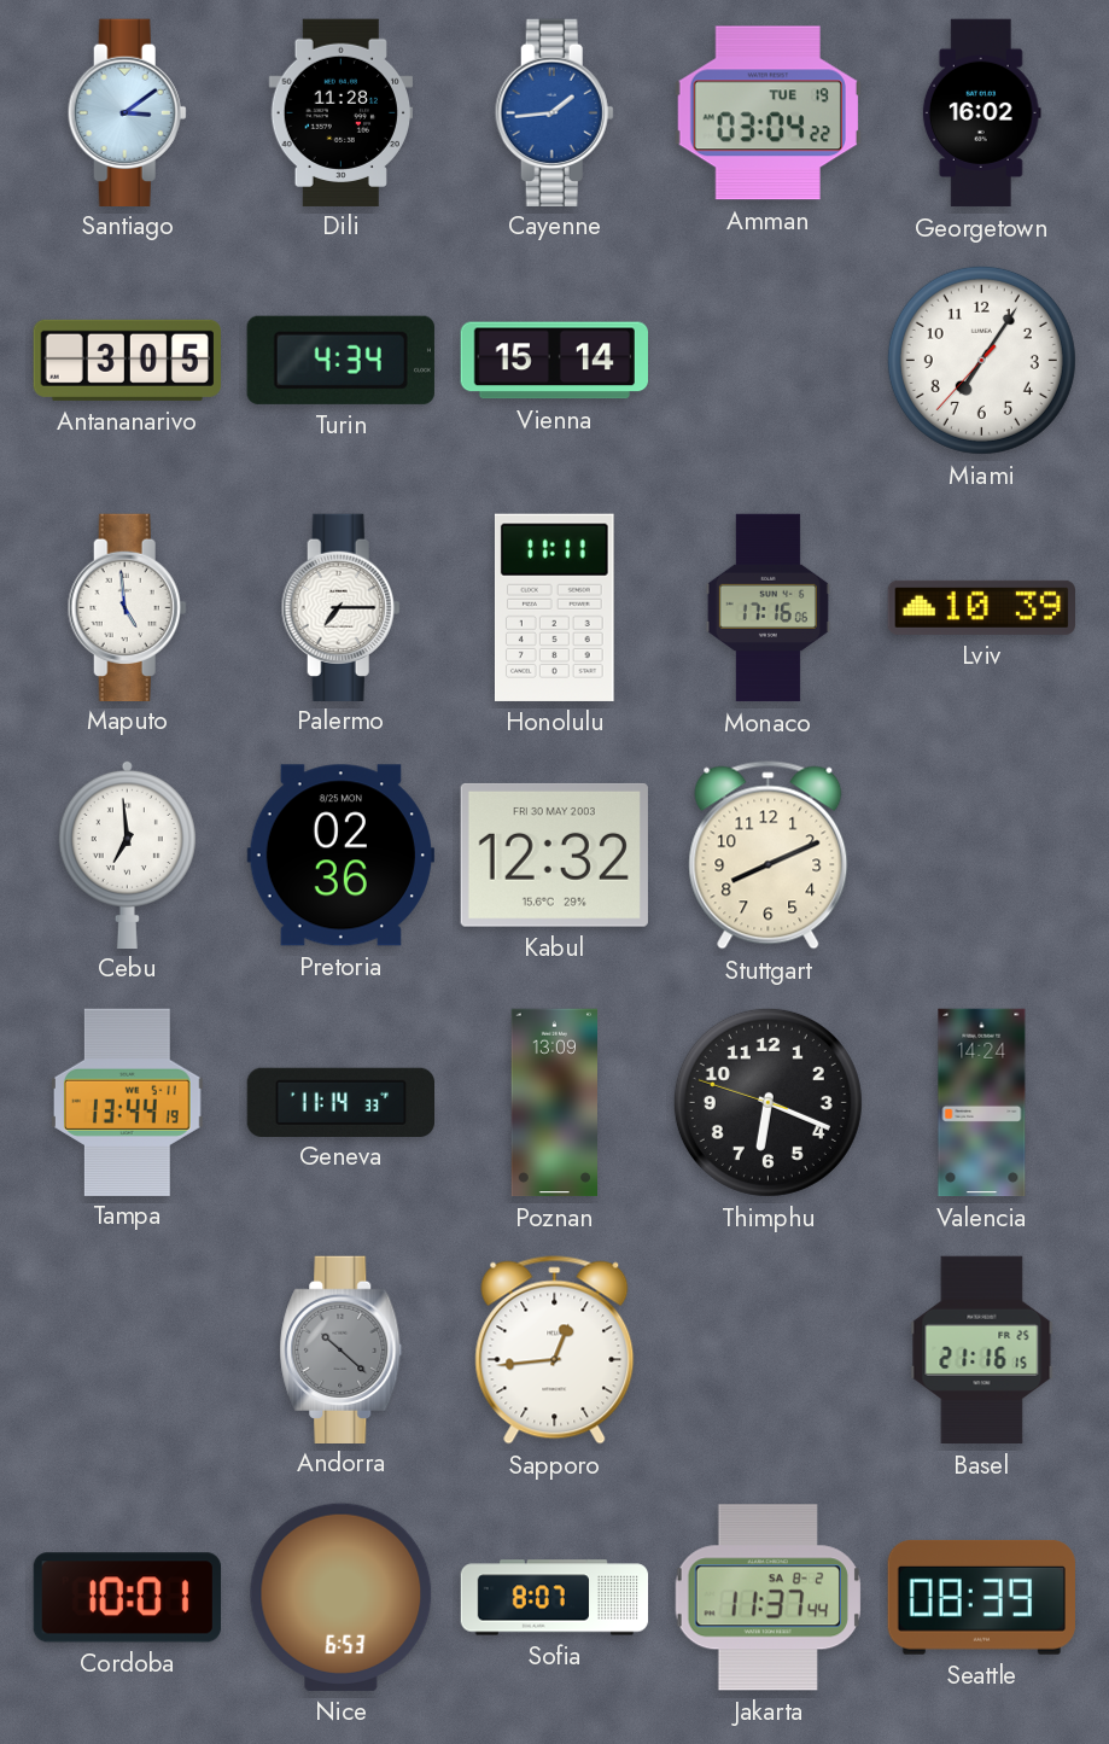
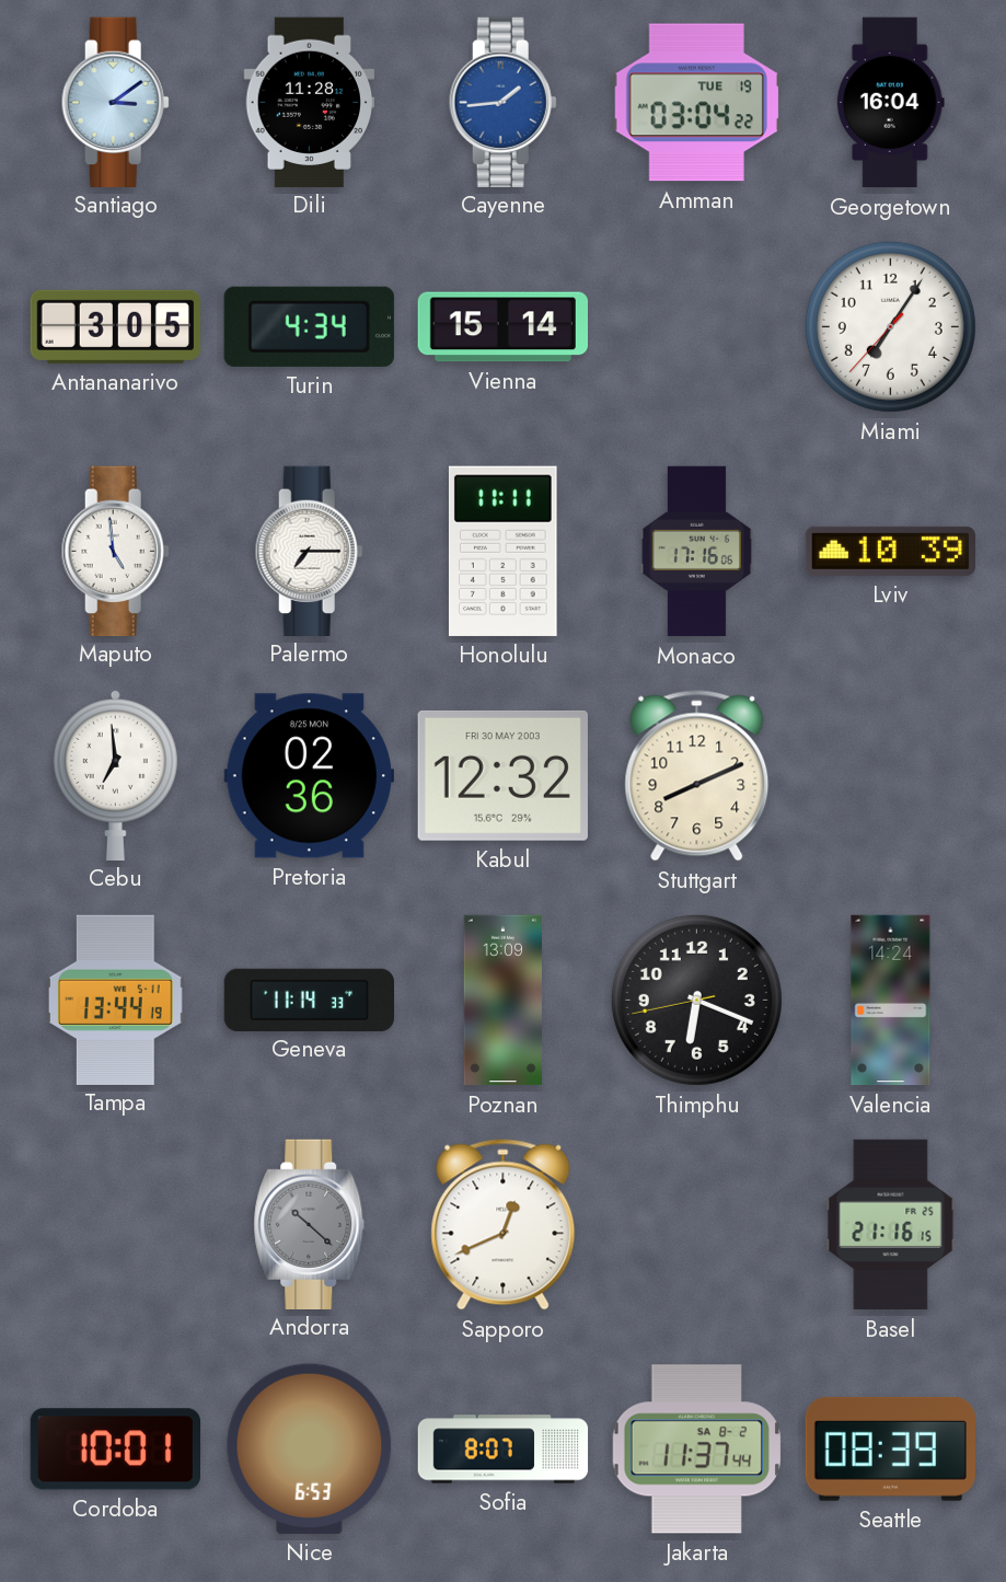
Georgetown: 16:02 -> 16:04
Thimphu: 6:18:48 -> 6:18:43
Sapporo: 12:44 -> 12:41
